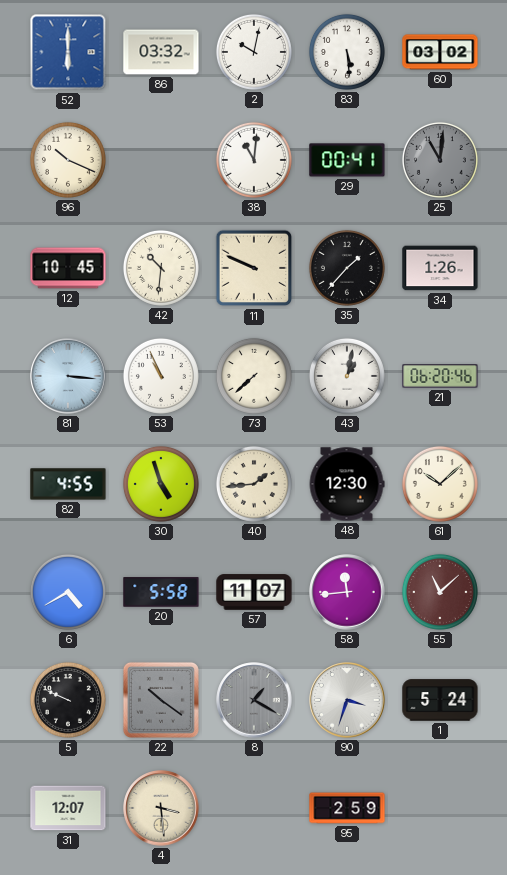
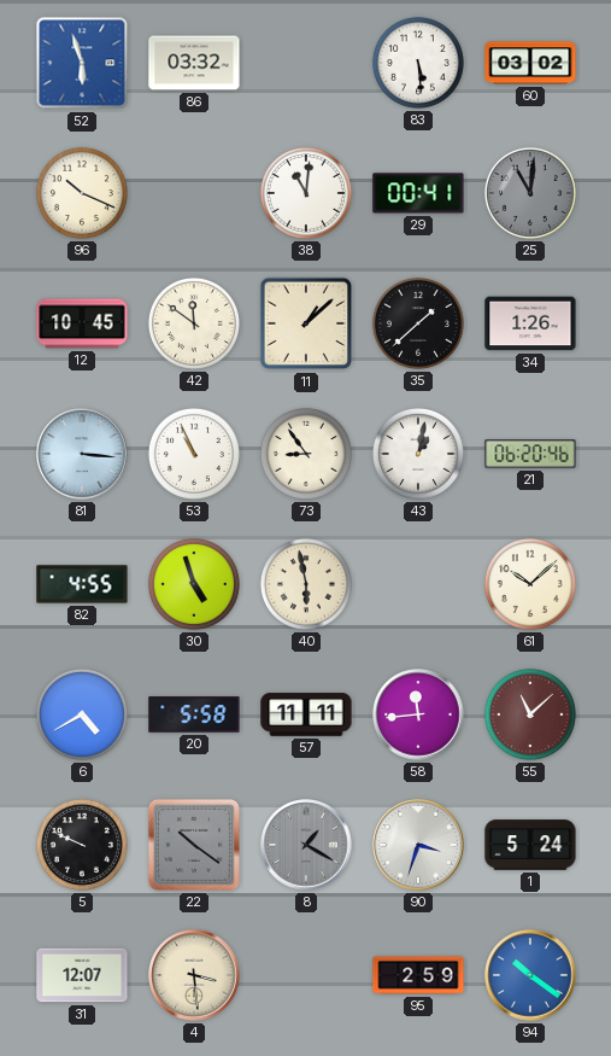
52: 6:00 -> 5:57
2: 10:02 -> none
42: 10:31 -> 11:51
11: 9:49 -> 1:08
35: 1:37 -> 1:38
73: 7:38 -> 8:54
40: 1:44 -> 5:58
48: 12:30 -> none
57: 11:07 -> 11:11
94: none -> 10:21
